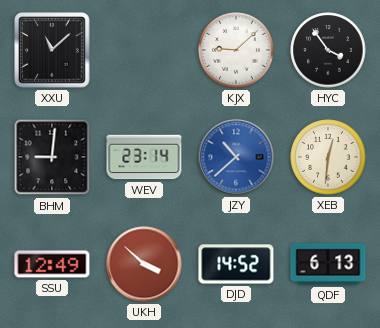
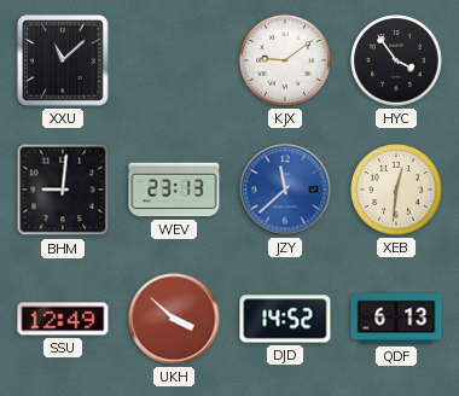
KJX: 9:08 -> 9:09
WEV: 23:14 -> 23:13
JZY: 10:38 -> 11:38
